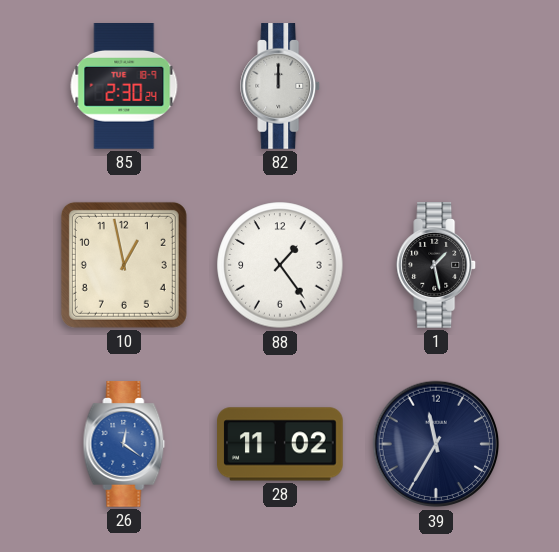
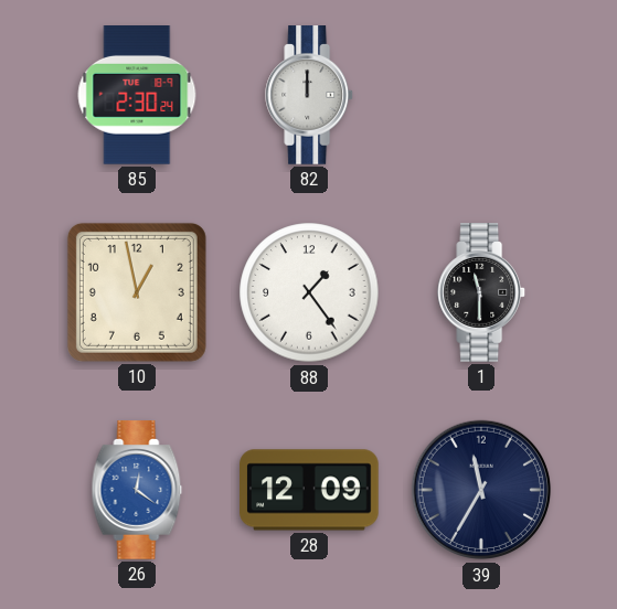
1: 1:28 -> 11:30
28: 11:02 -> 12:09
